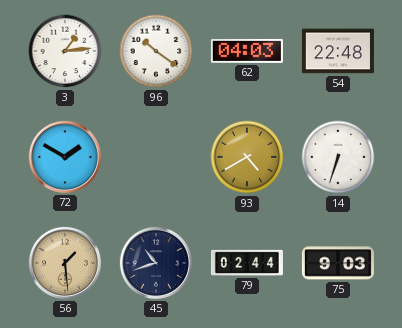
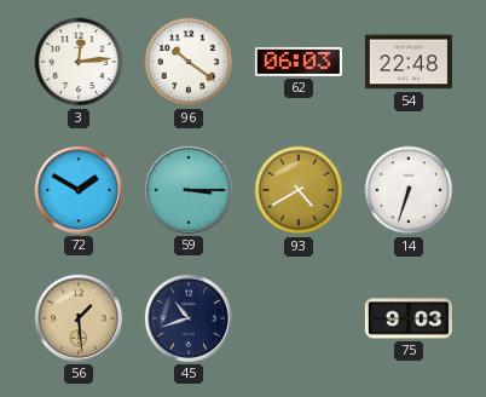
3: 1:14 -> 12:14
62: 04:03 -> 06:03
59: none -> 3:15
79: 02:44 -> none
